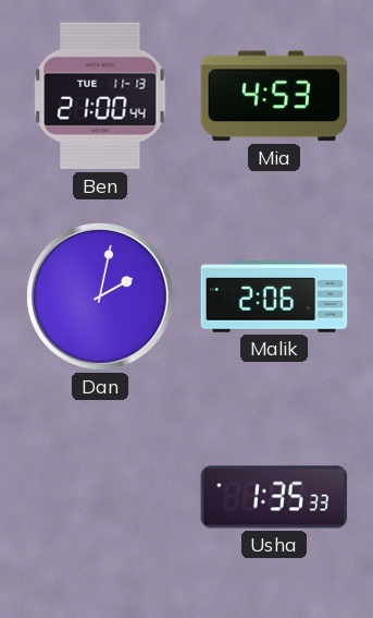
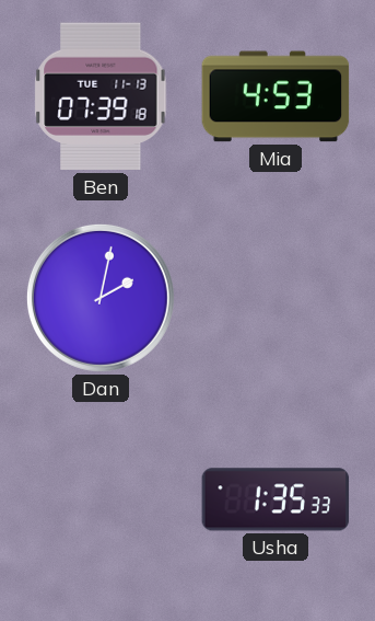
Ben: 21:00 -> 07:39
Malik: 2:06 -> none
